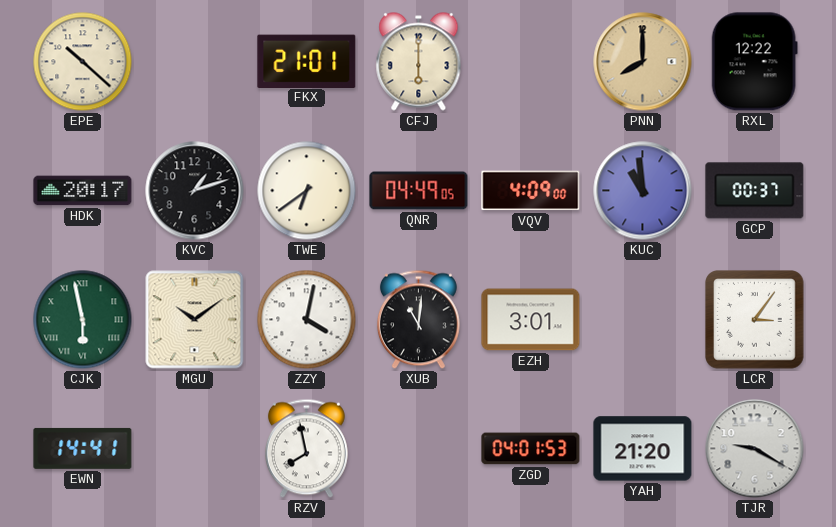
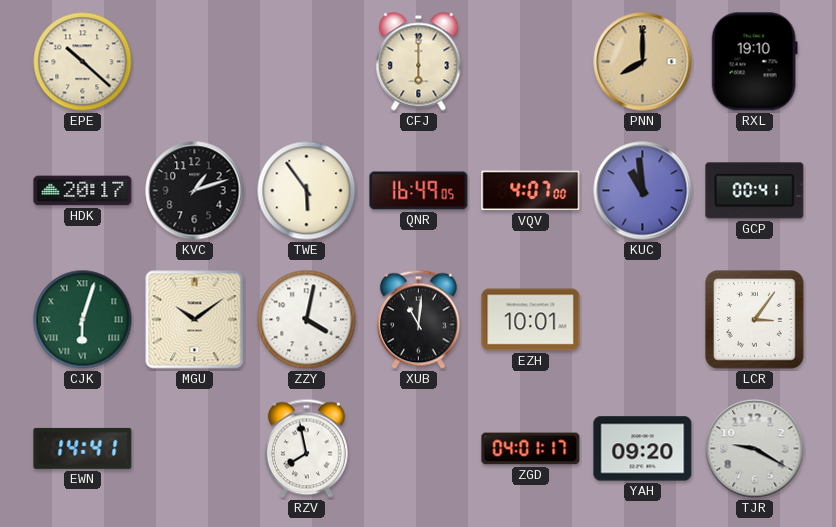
FKX: 21:01 -> none
RXL: 12:22 -> 19:10
TWE: 6:39 -> 5:54
QNR: 04:49 -> 16:49
VQV: 4:09 -> 4:07
GCP: 00:37 -> 00:41
CJK: 5:58 -> 6:03
EZH: 3:01 -> 10:01
ZGD: 04:01:53 -> 04:01:17
YAH: 21:20 -> 09:20
